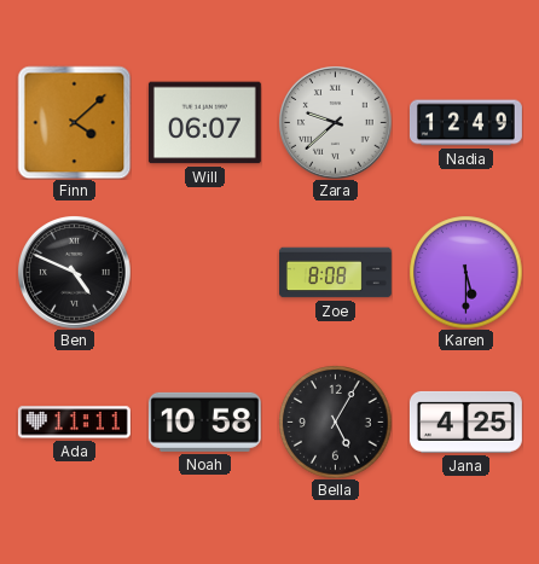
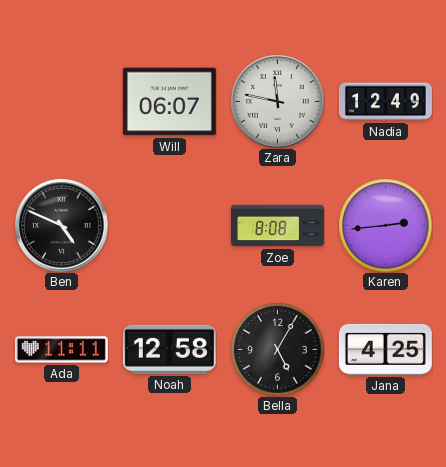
Finn: 4:08 -> none
Zara: 9:38 -> 11:47
Karen: 5:30 -> 2:44
Noah: 10:58 -> 12:58
